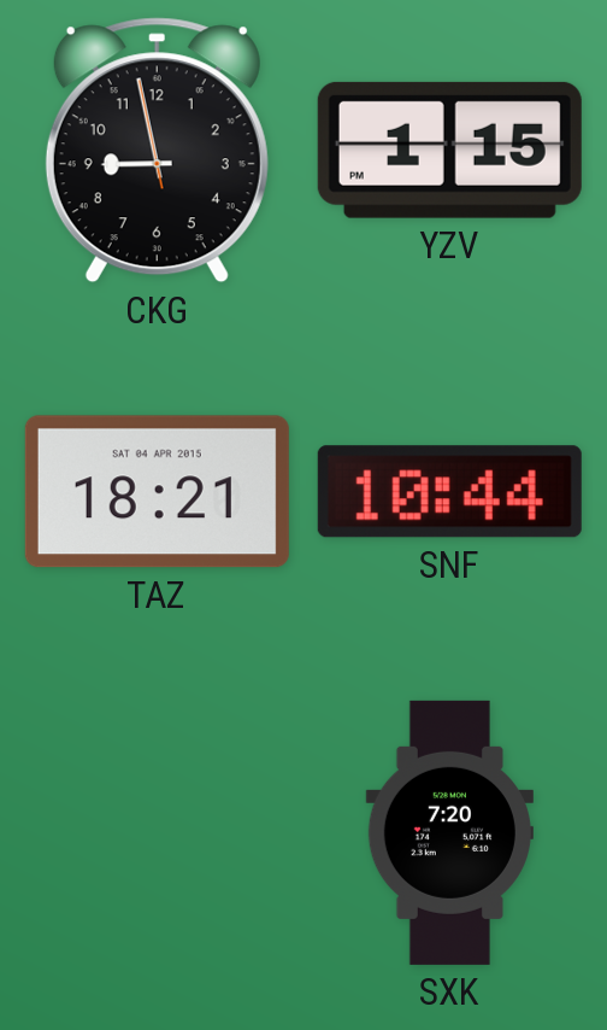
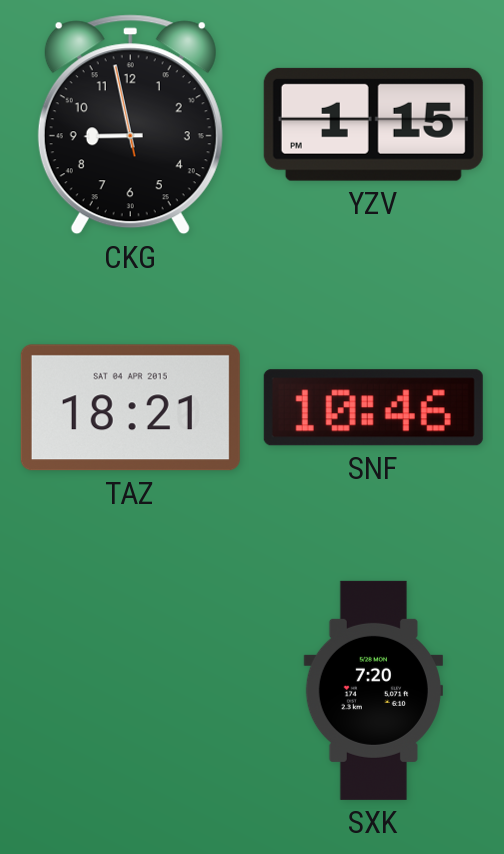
SNF: 10:44 -> 10:46
